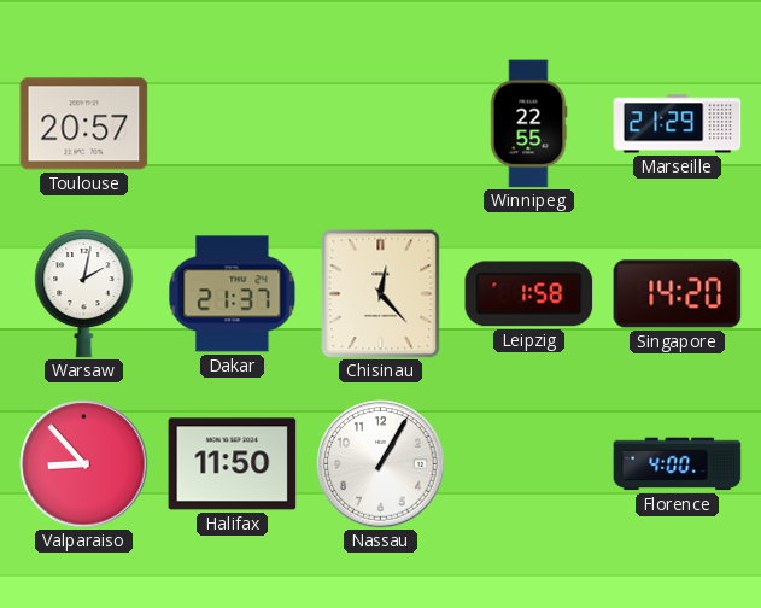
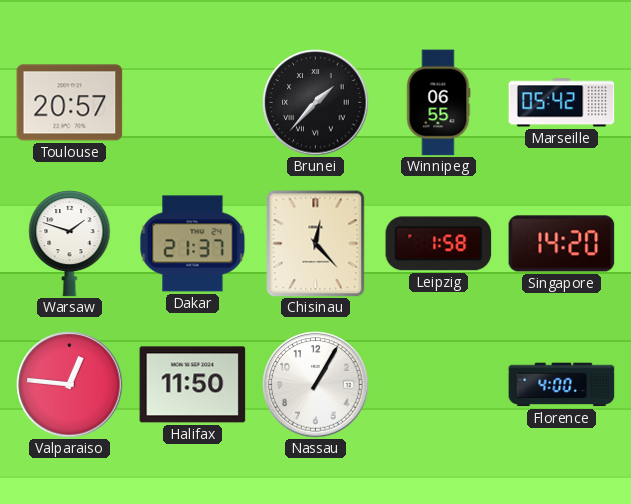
Brunei: none -> 1:37
Winnipeg: 22:55 -> 06:55
Marseille: 21:29 -> 05:42
Warsaw: 2:02 -> 1:48
Valparaiso: 8:53 -> 12:46
